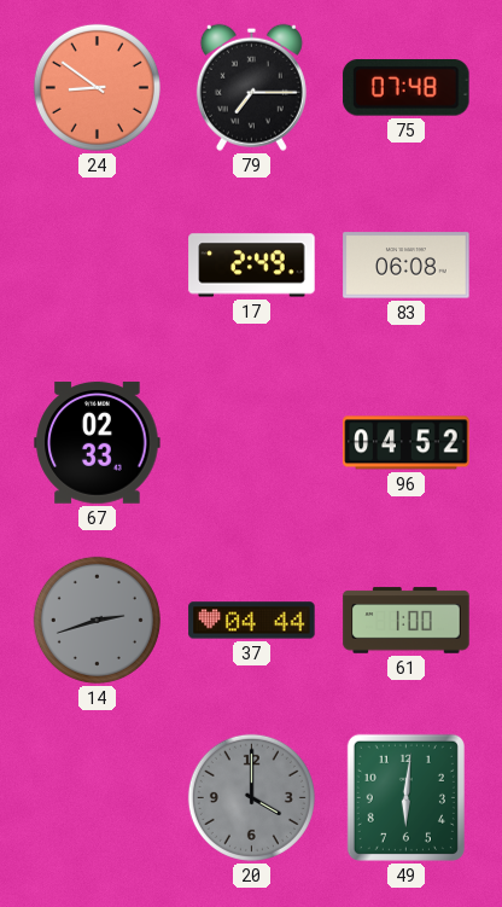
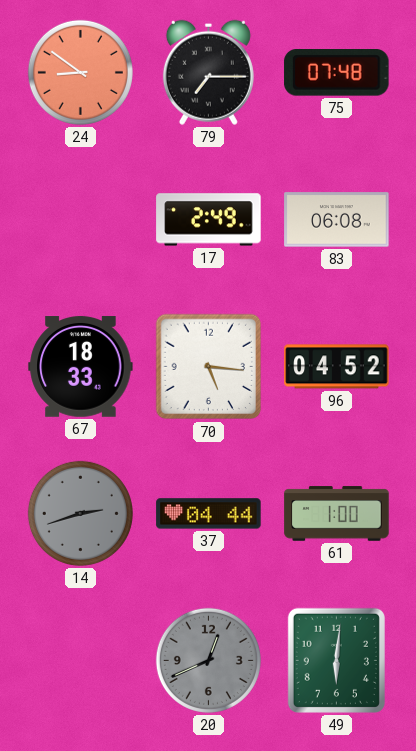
67: 02:33 -> 18:33
70: none -> 5:16
20: 4:00 -> 12:41
